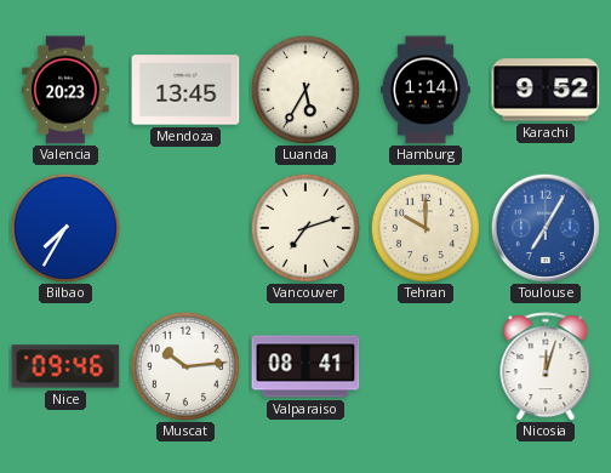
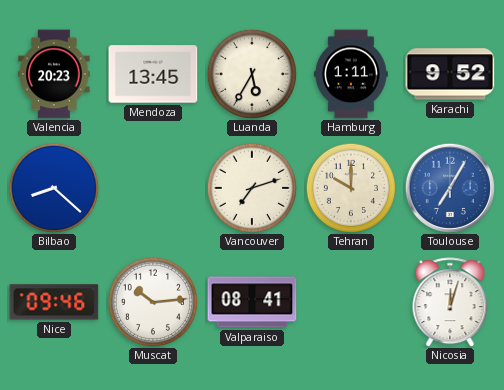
Hamburg: 1:14 -> 1:11
Bilbao: 7:35 -> 8:22
